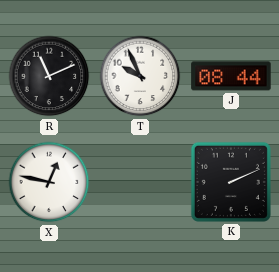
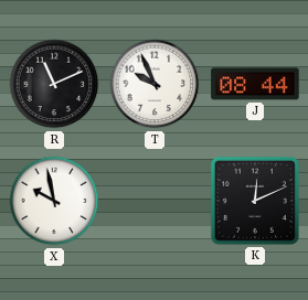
X: 12:47 -> 9:58
K: 2:11 -> 12:11
